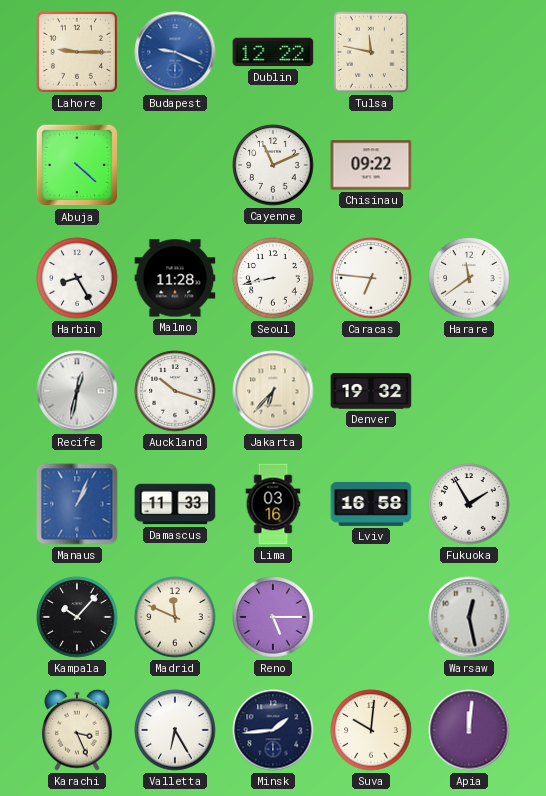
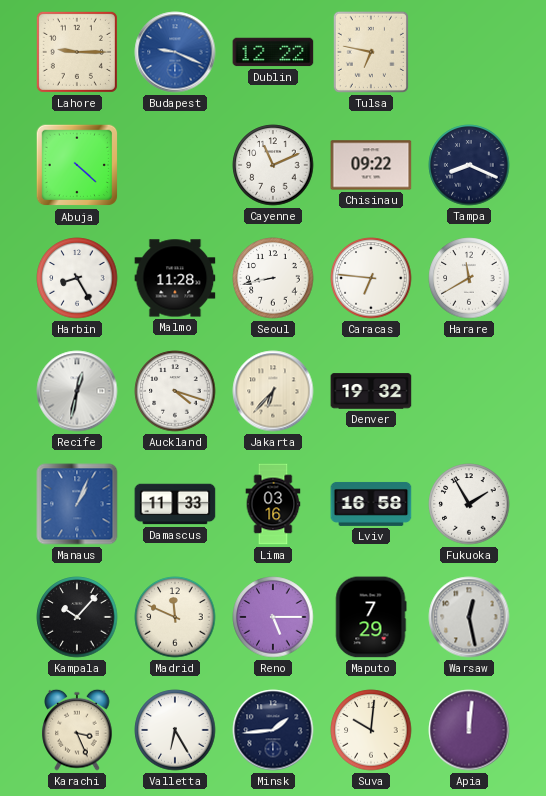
Tulsa: 11:47 -> 6:47
Tampa: none -> 8:19
Harare: 11:39 -> 11:40
Auckland: 10:18 -> 4:18
Maputo: none -> 7:29
